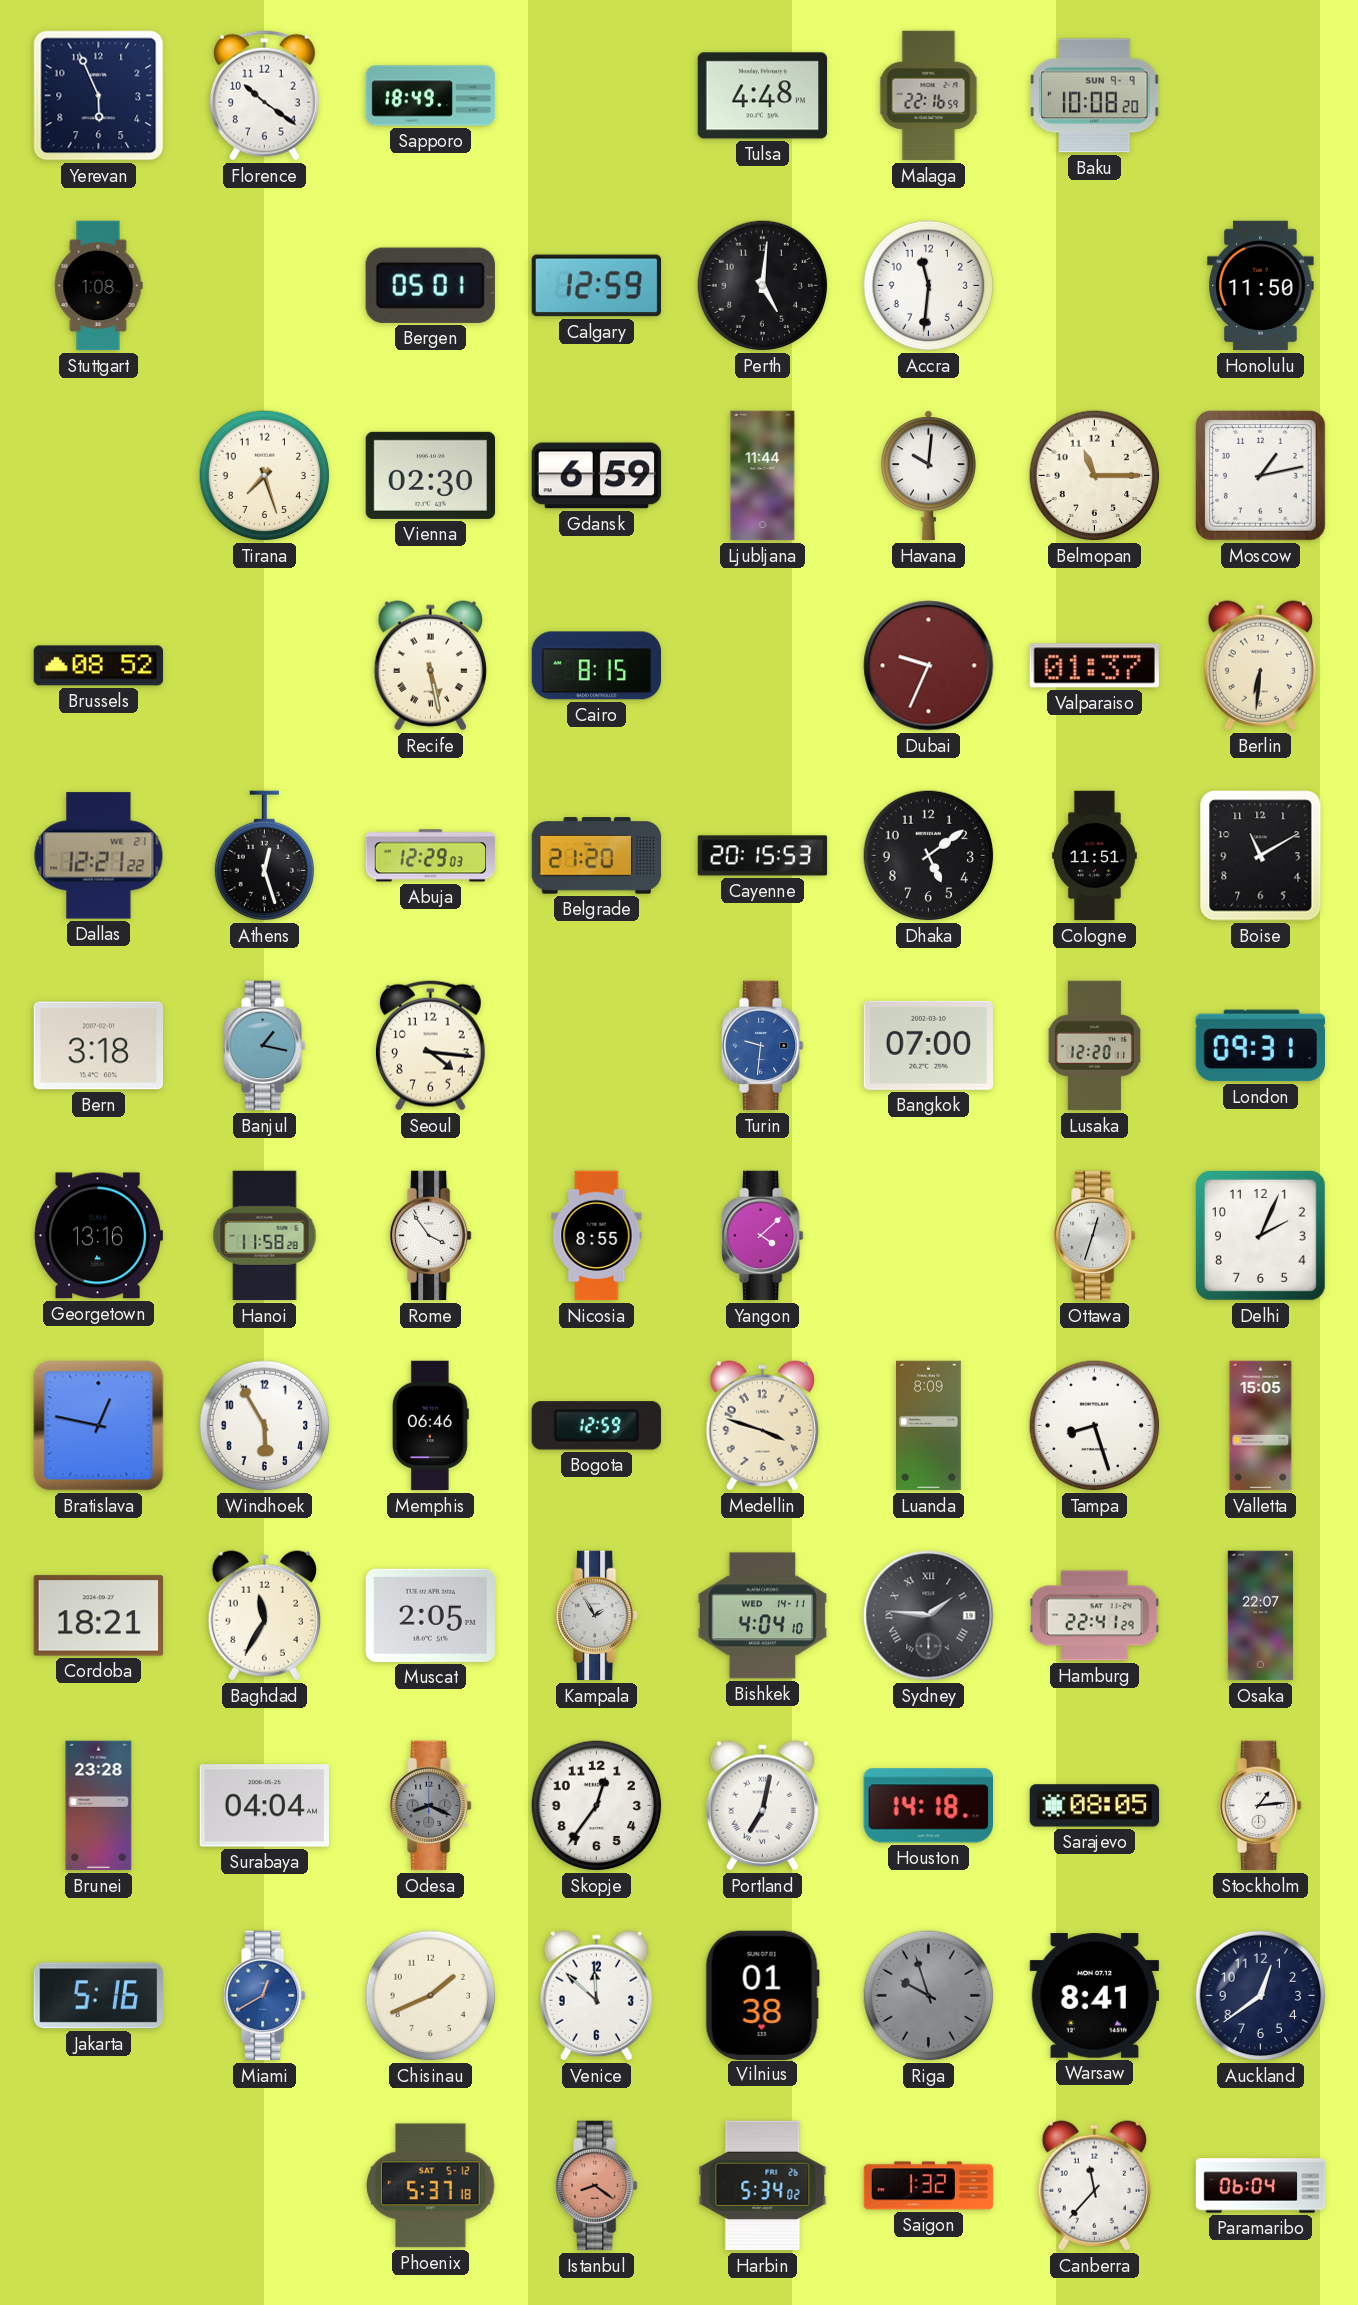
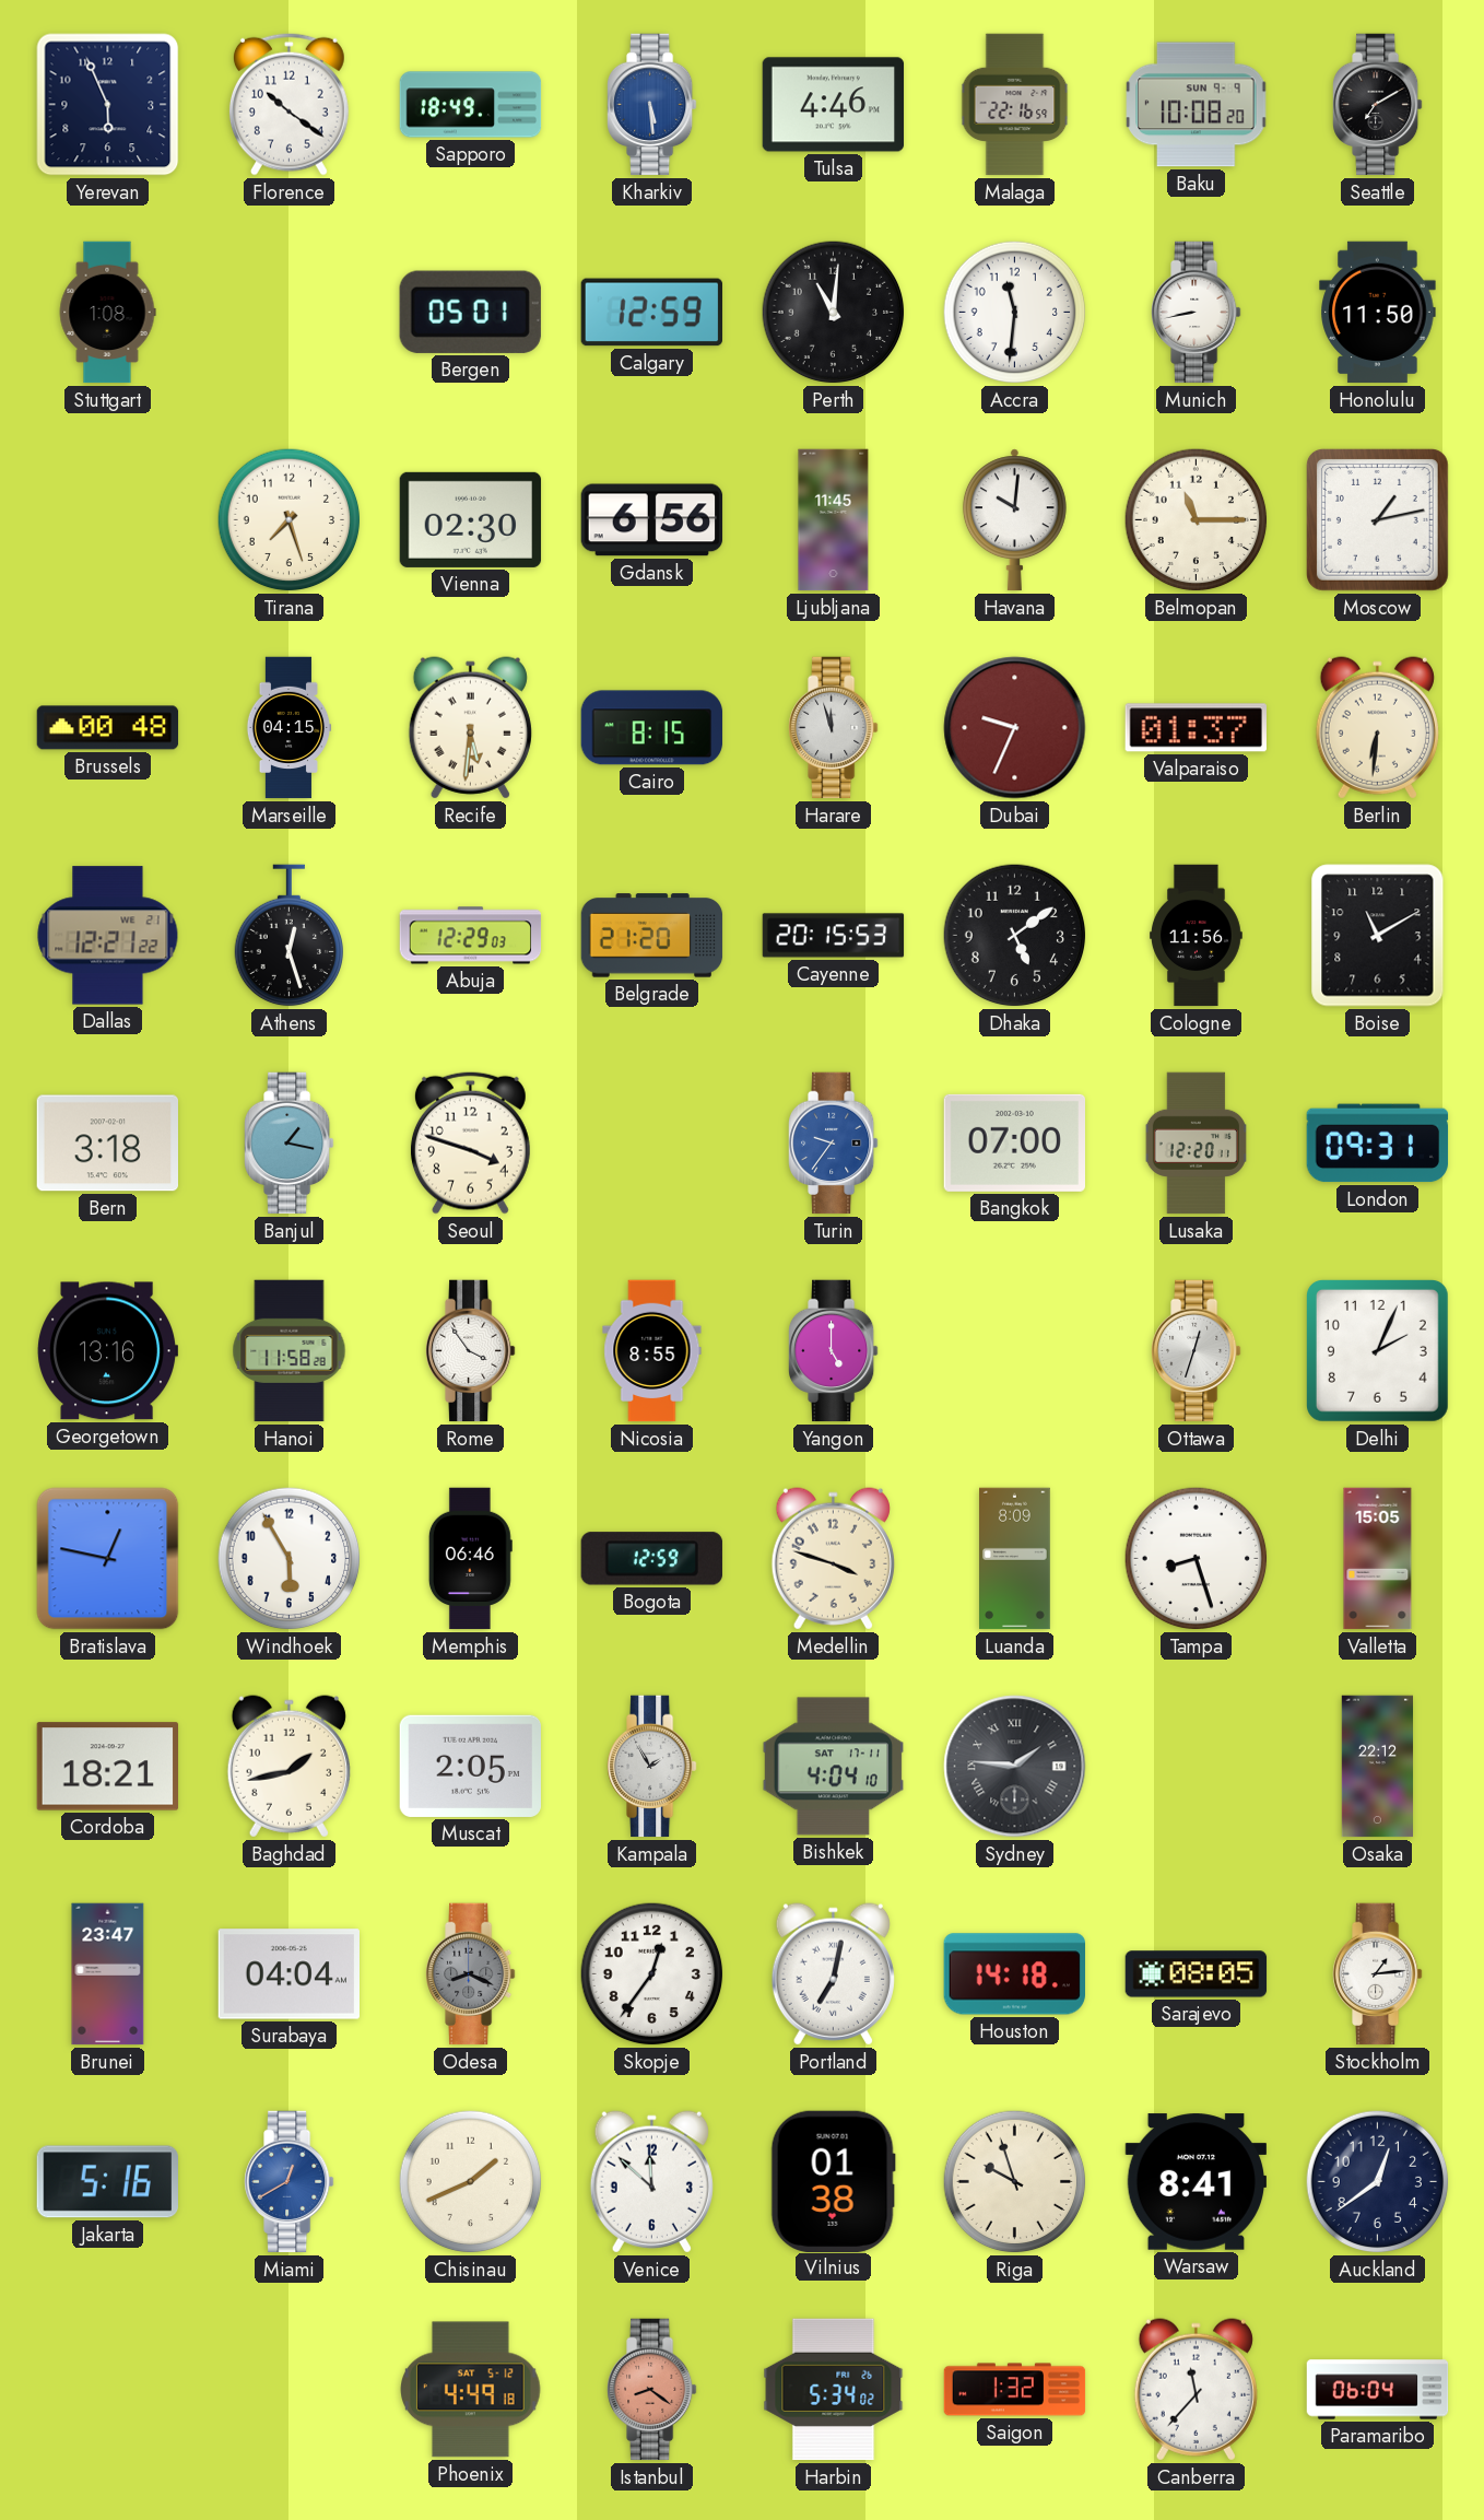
Kharkiv: none -> 5:29
Tulsa: 4:48 -> 4:46
Seattle: none -> 7:10
Perth: 5:01 -> 11:01
Munich: none -> 8:43
Gdansk: 6:59 -> 6:56
Ljubljana: 11:44 -> 11:45
Brussels: 08:52 -> 00:48
Marseille: none -> 04:15
Recife: 5:28 -> 5:31
Harare: none -> 11:57
Cologne: 11:51 -> 11:56
Seoul: 4:16 -> 3:48
Turin: 9:31 -> 9:36
Yangon: 4:08 -> 5:00
Baghdad: 11:35 -> 1:43
Bishkek date: WED 14-11 -> SAT 17-11
Hamburg: 22:41 -> none
Osaka: 22:07 -> 22:12
Brunei: 23:28 -> 23:47
Riga dial: grey -> cream
Phoenix: 5:37 -> 4:49
